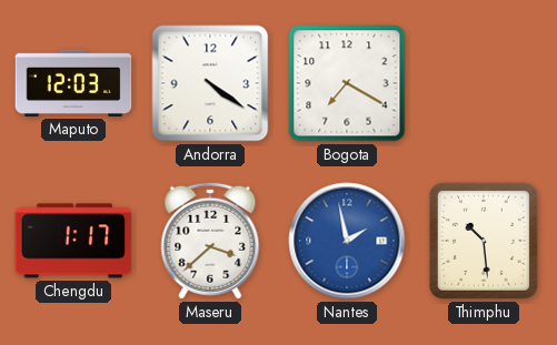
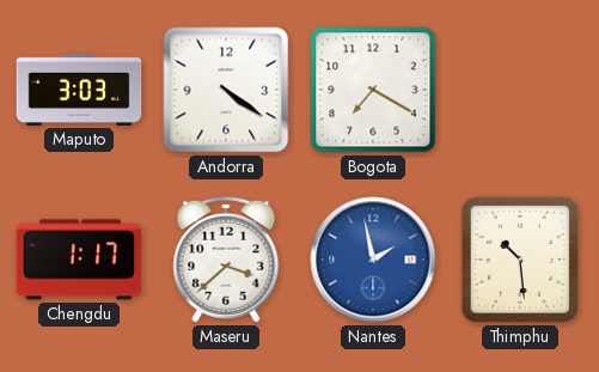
Maputo: 12:03 -> 3:03
